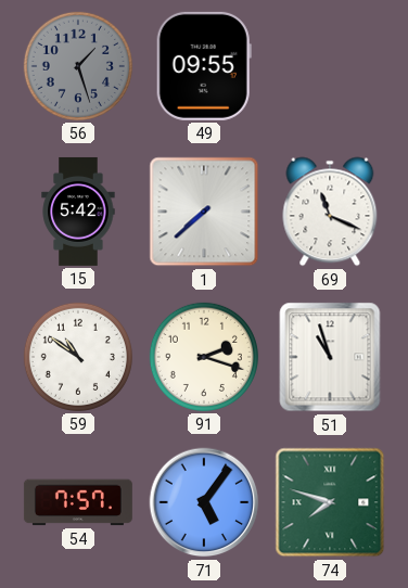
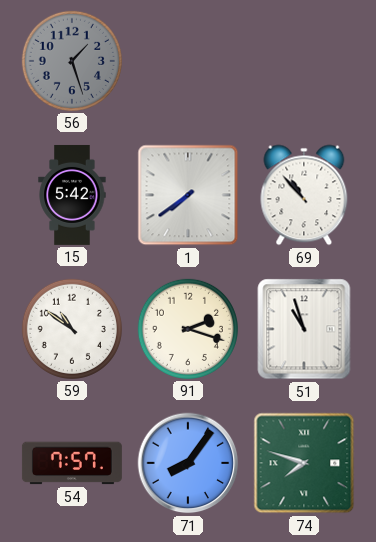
49: 09:55 -> none
1: 7:38 -> 7:39
69: 11:19 -> 10:53
71: 5:06 -> 8:06
